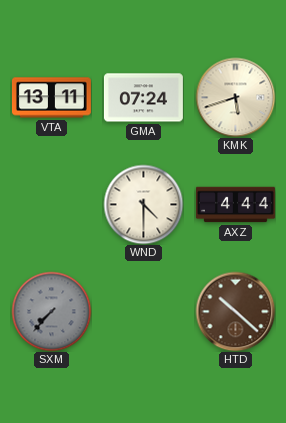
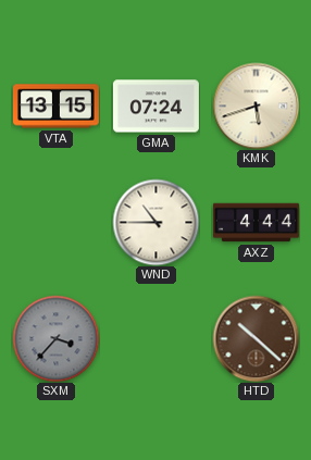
VTA: 13:11 -> 13:15
WND: 4:30 -> 10:45
SXM: 7:37 -> 3:37
